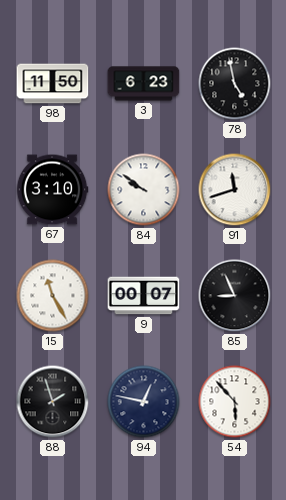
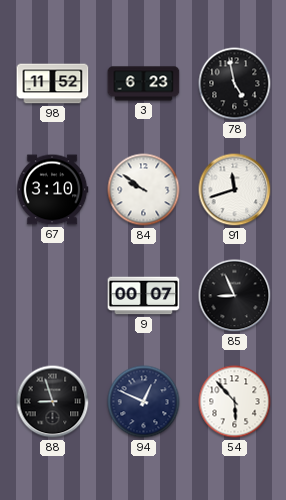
98: 11:50 -> 11:52
15: 11:25 -> none
88: 1:57 -> 8:57
94: 12:47 -> 12:49
